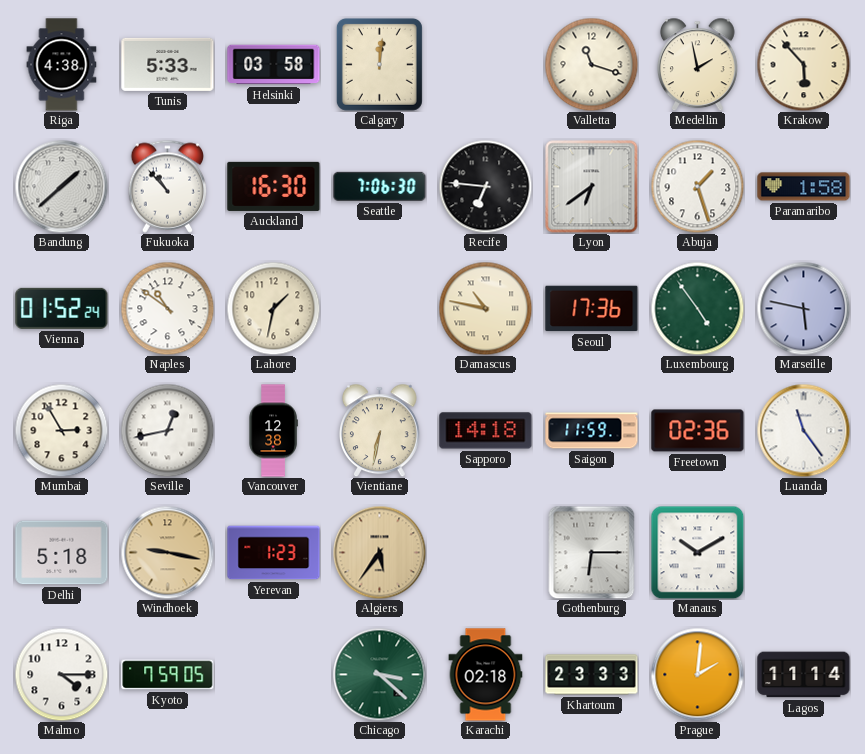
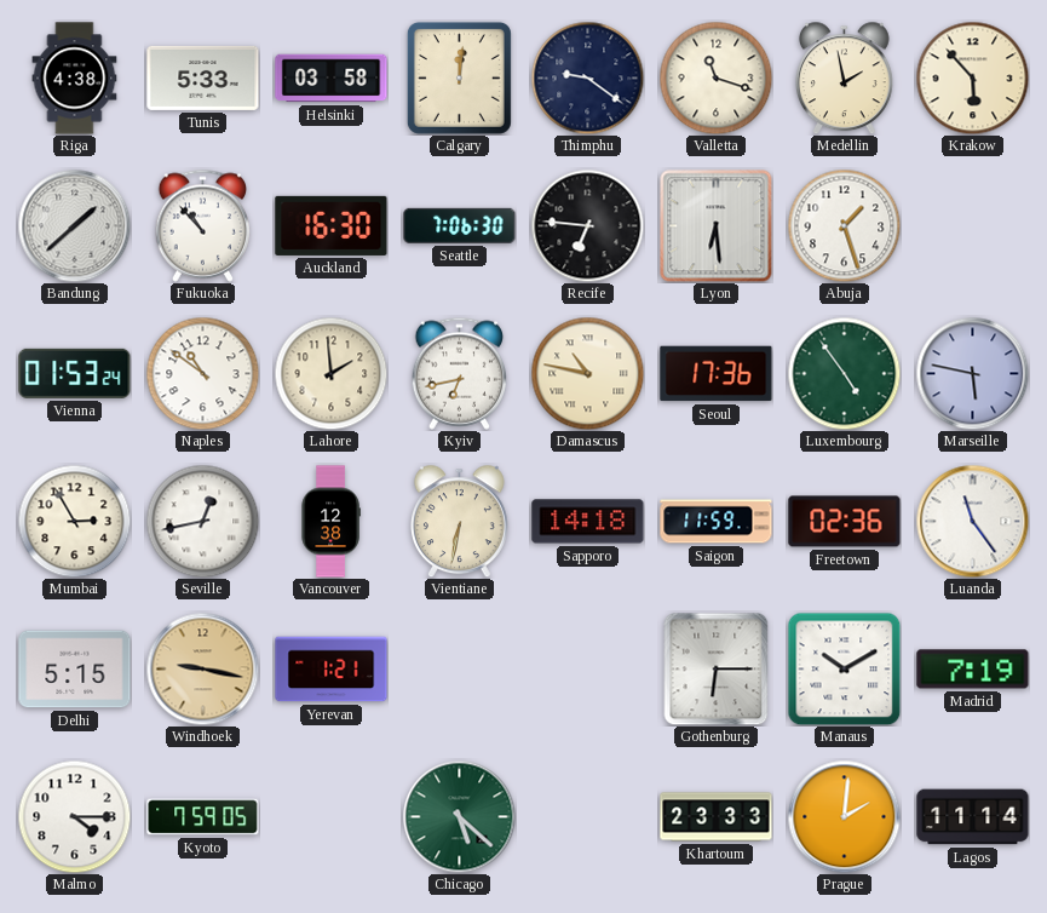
Thimphu: none -> 9:21
Lyon: 6:39 -> 6:29
Paramaribo: 1:58 -> none
Vienna: 01:52 -> 01:53
Lahore: 1:32 -> 1:59
Kyiv: none -> 6:43
Delhi: 5:18 -> 5:15
Yerevan: 1:23 -> 1:21
Algiers: 5:36 -> none
Madrid: none -> 7:19
Chicago: 3:22 -> 5:22
Karachi: 02:18 -> none
